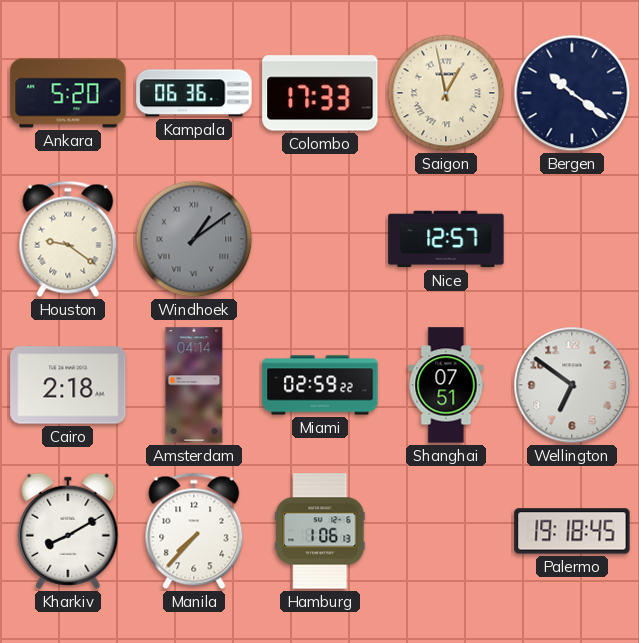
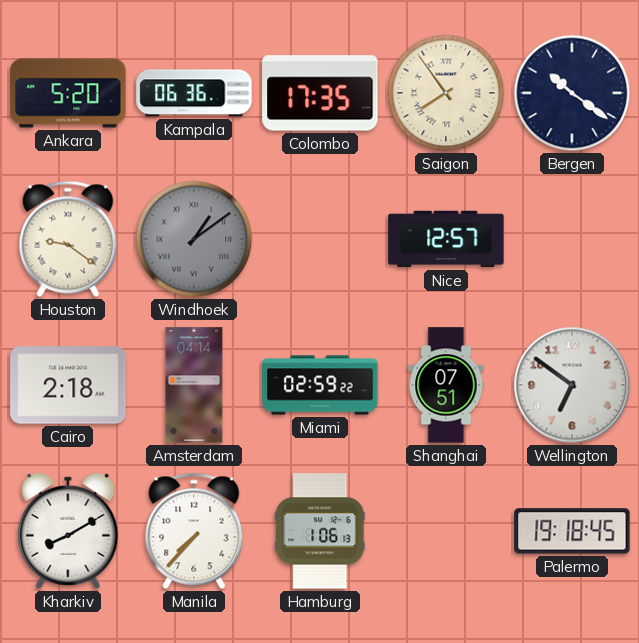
Colombo: 17:33 -> 17:35
Saigon: 12:58 -> 7:54
